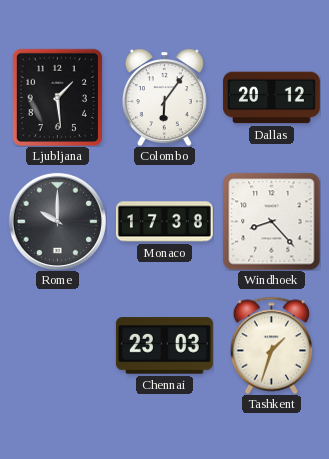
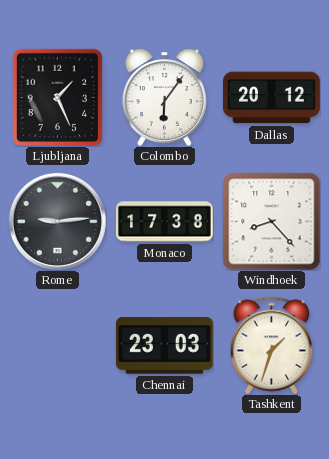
Ljubljana: 1:29 -> 1:26
Rome: 10:00 -> 9:14
